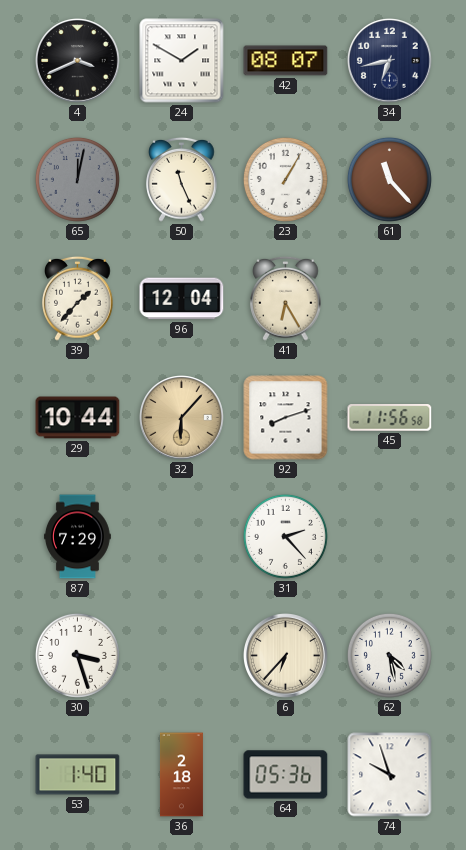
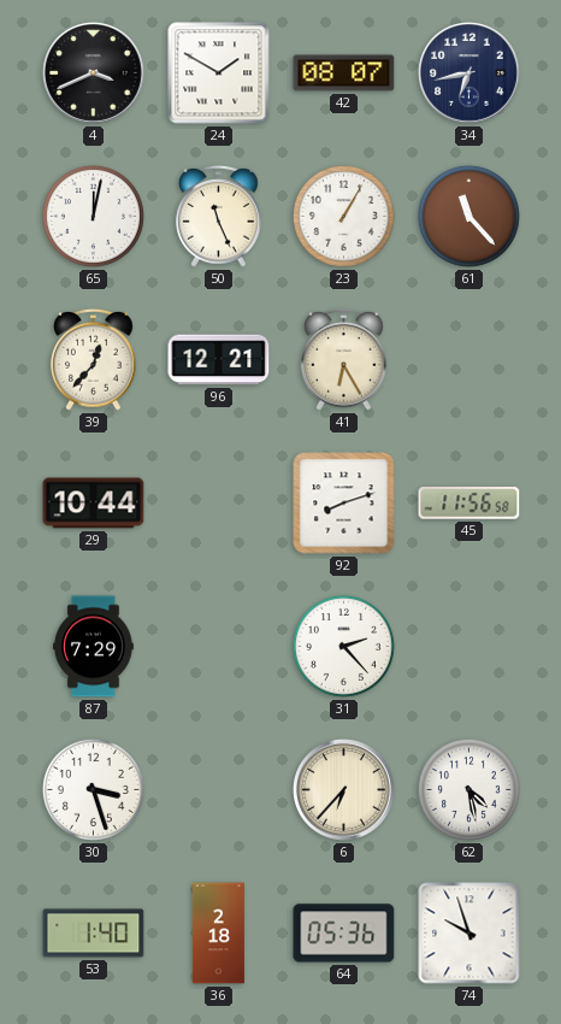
65 dial: grey -> white
39: 1:37 -> 12:37
96: 12:04 -> 12:21
32: 6:07 -> none
